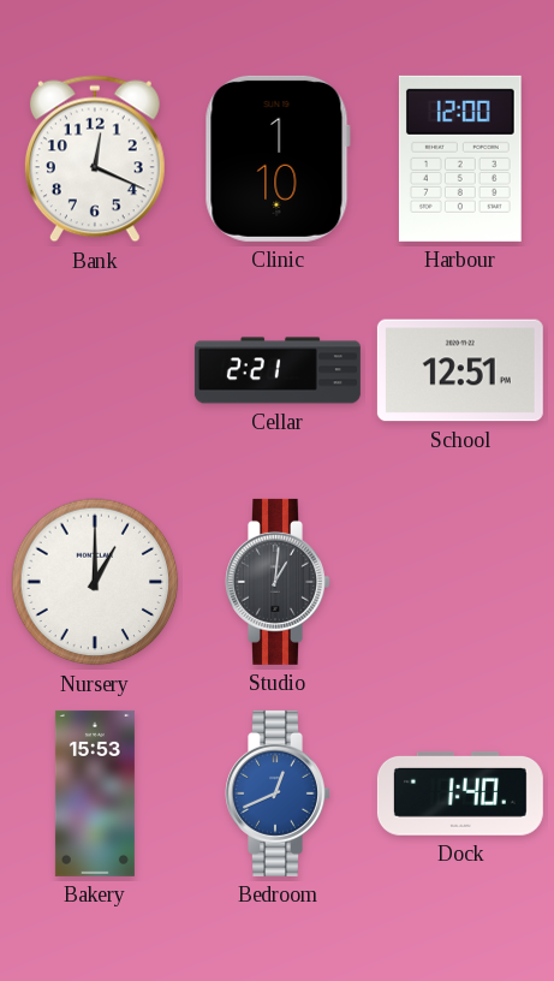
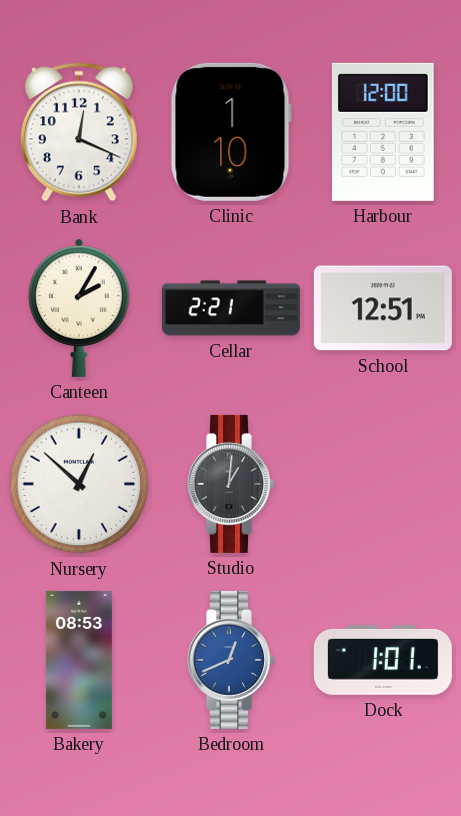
Canteen: none -> 2:05
Nursery: 1:00 -> 12:52
Bakery: 15:53 -> 08:53
Dock: 1:40 -> 1:01
